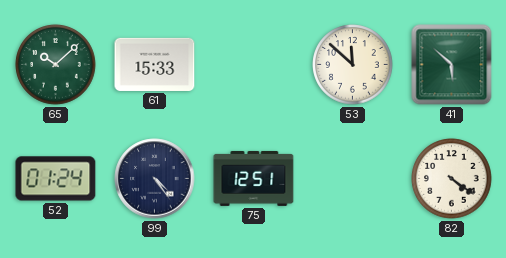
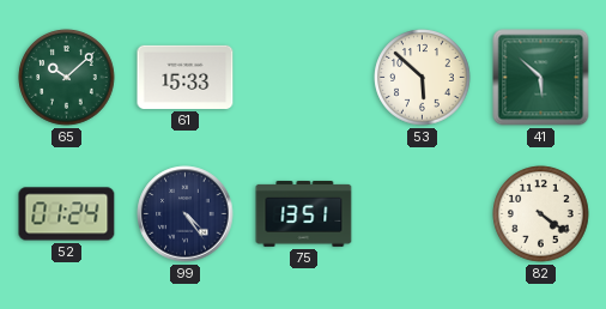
53: 11:52 -> 5:52
75: 12:51 -> 13:51
